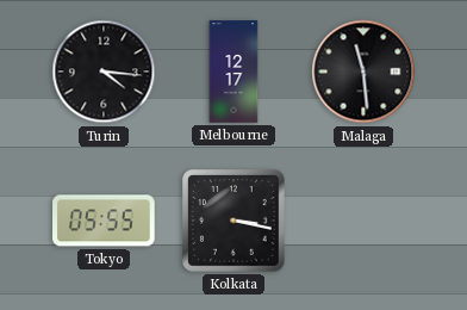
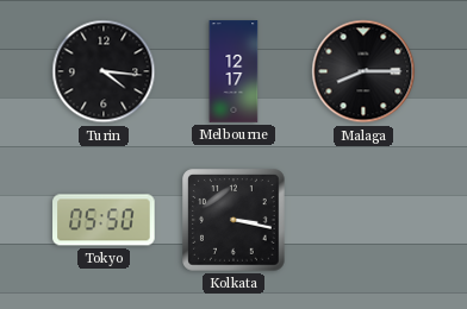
Malaga: 11:29 -> 8:15
Tokyo: 05:55 -> 05:50
